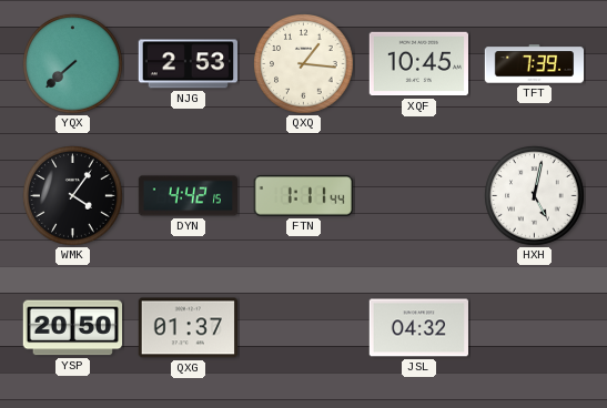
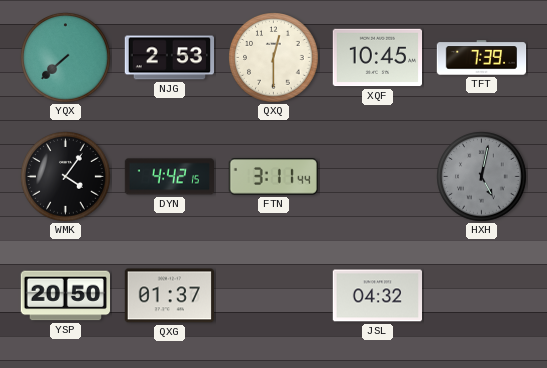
QXQ: 1:16 -> 12:30
FTN: 1:11 -> 3:11
HXH dial: white -> grey
